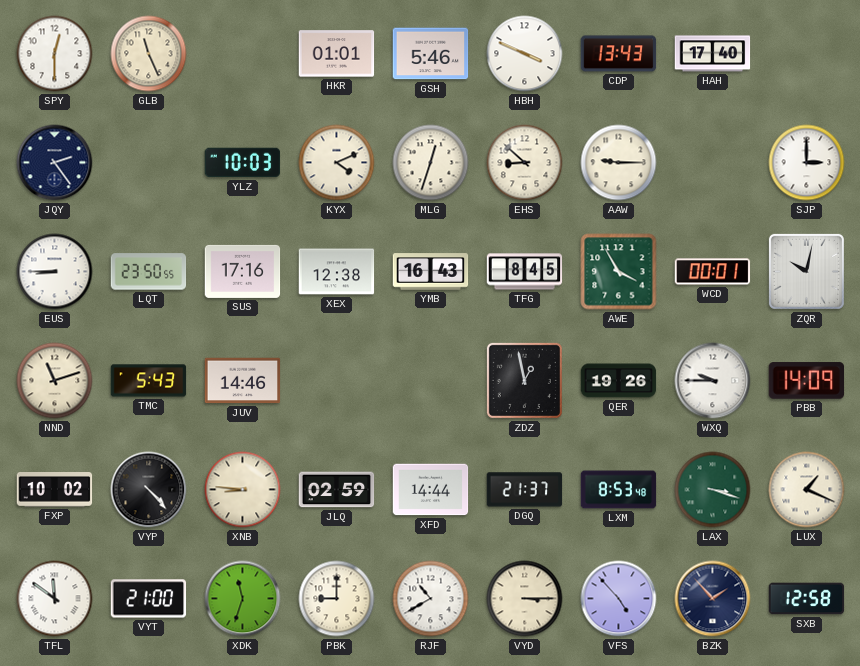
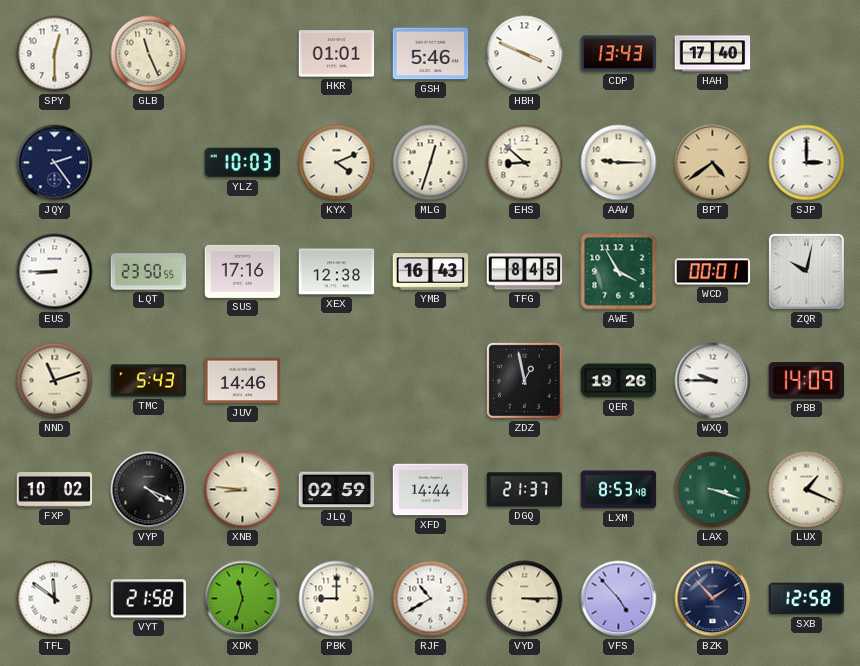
BPT: none -> 4:39
VYP: 4:23 -> 4:19
VYT: 21:00 -> 21:58
